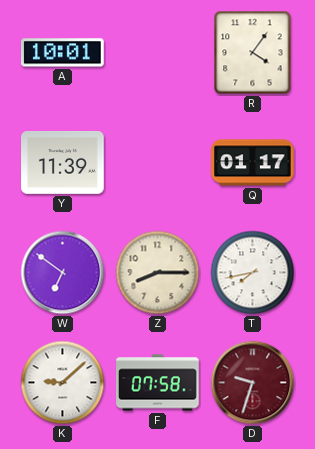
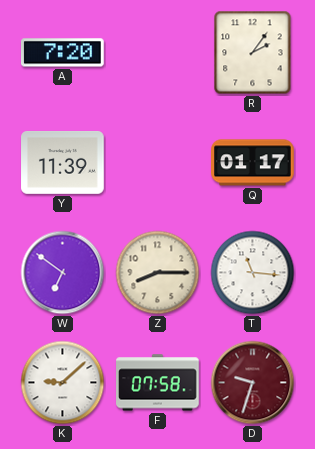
A: 10:01 -> 7:20
R: 4:06 -> 2:06
T: 7:43 -> 11:16
